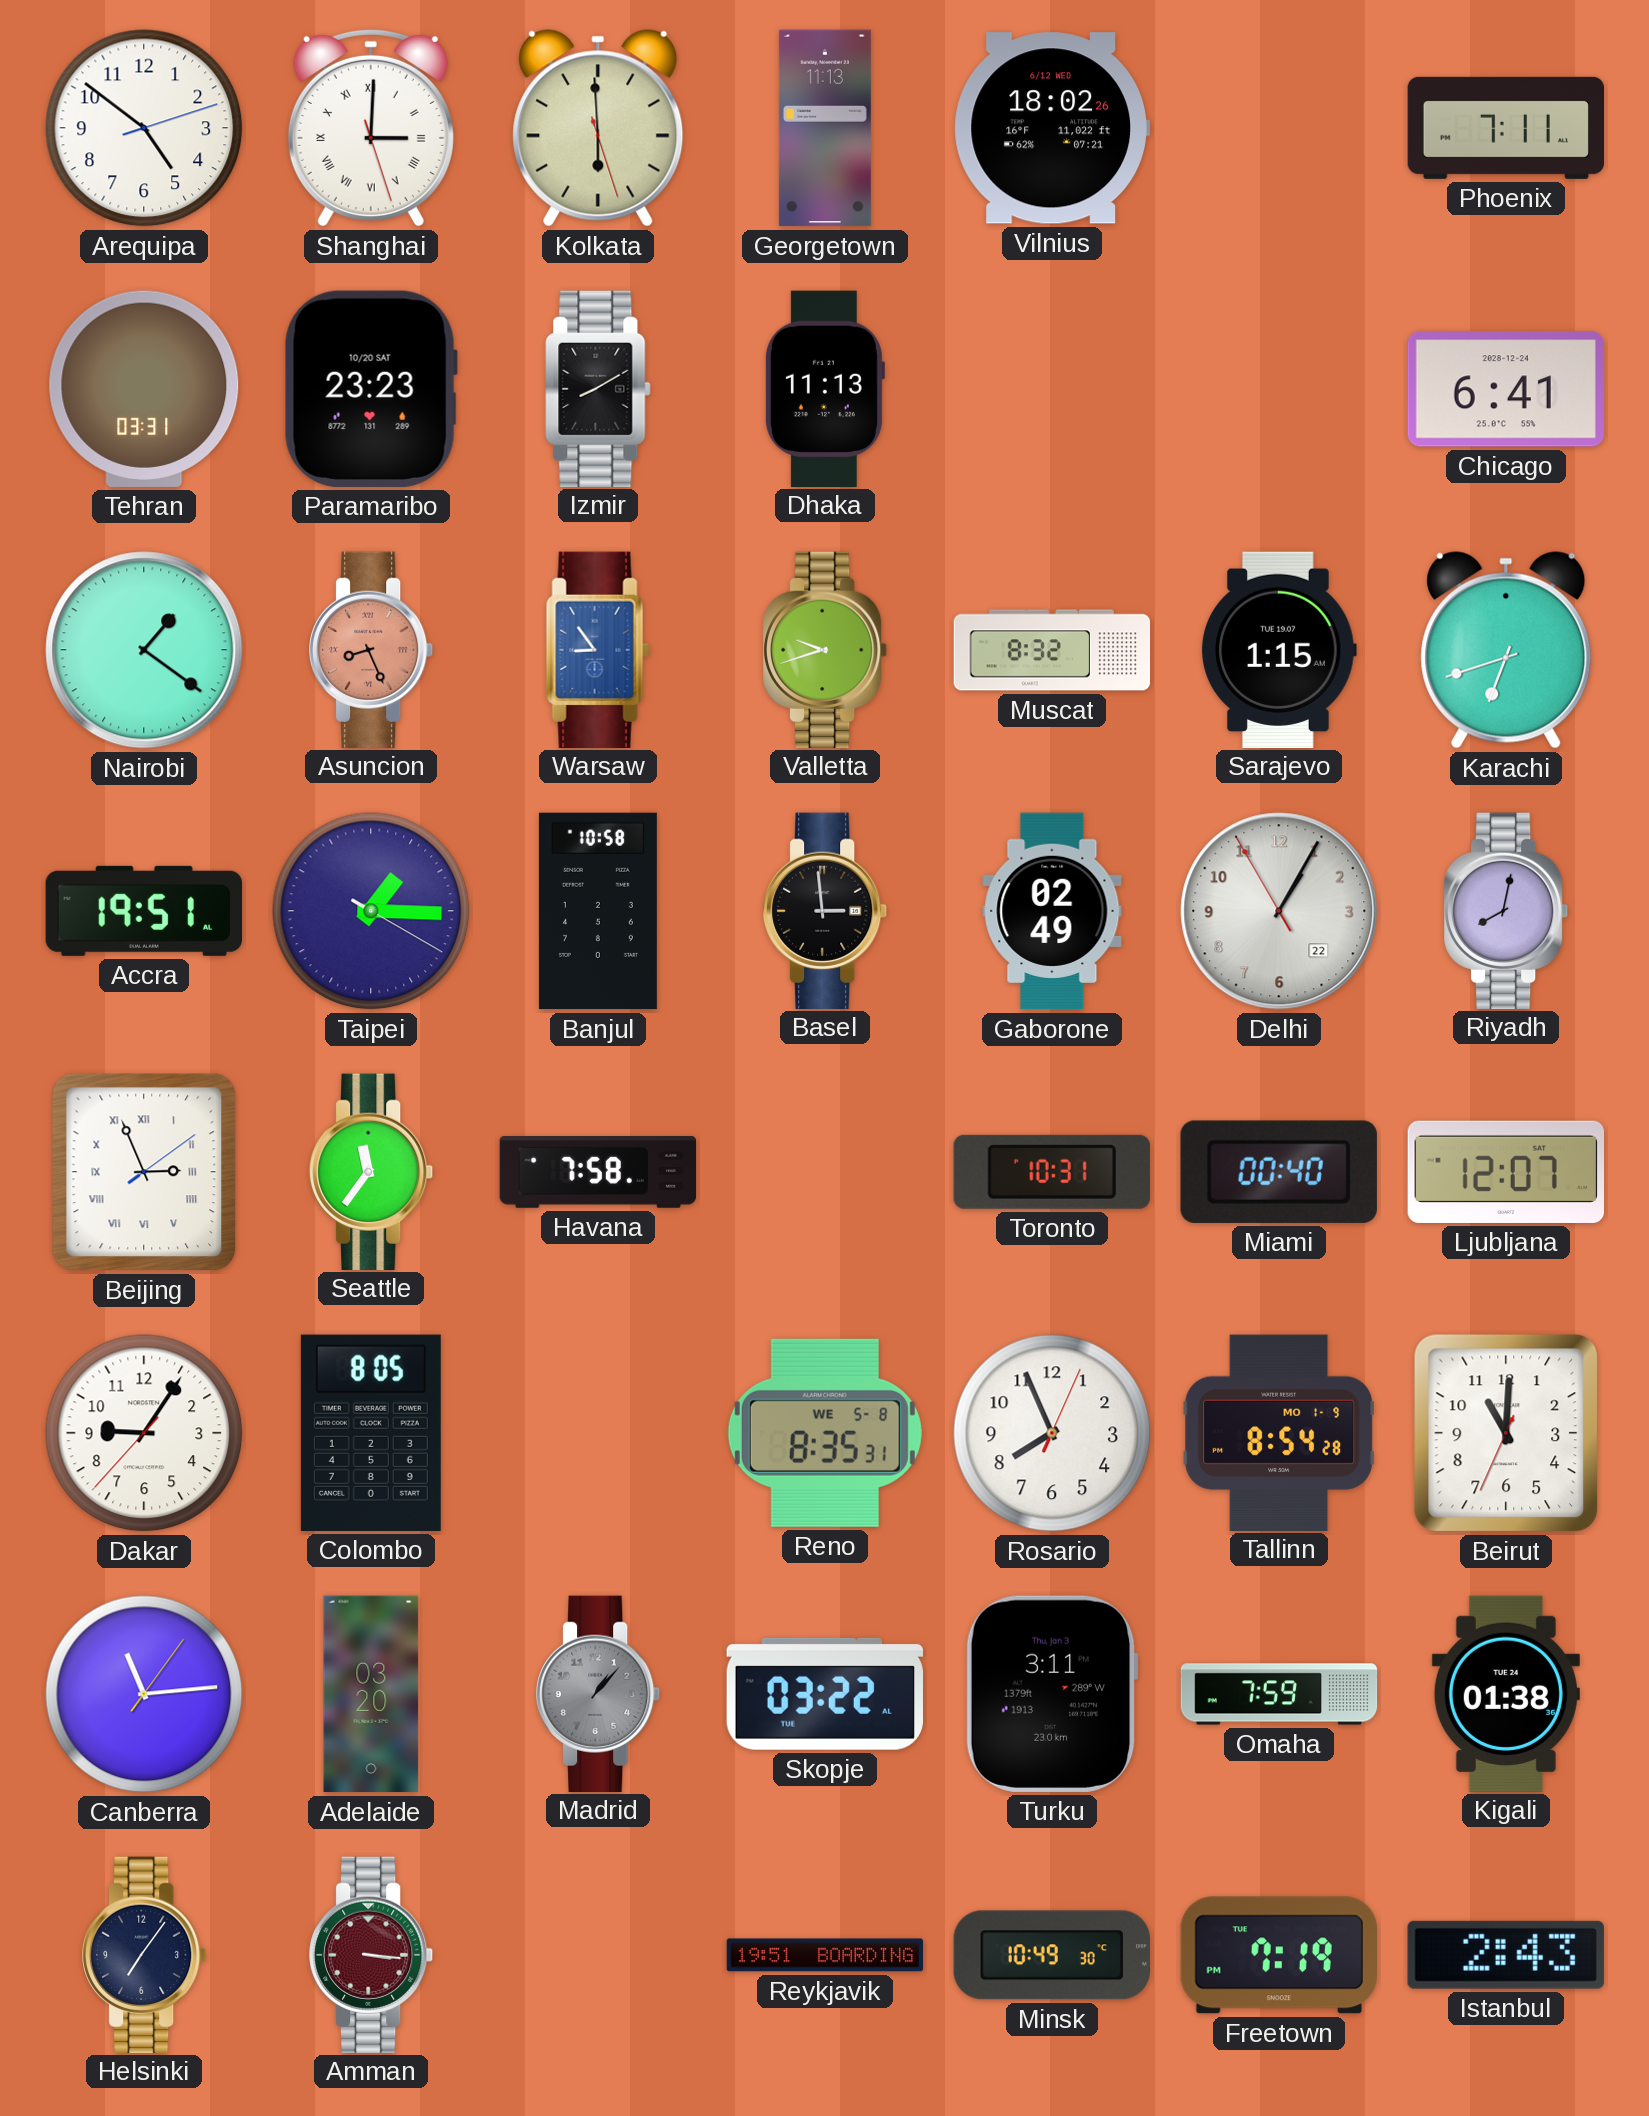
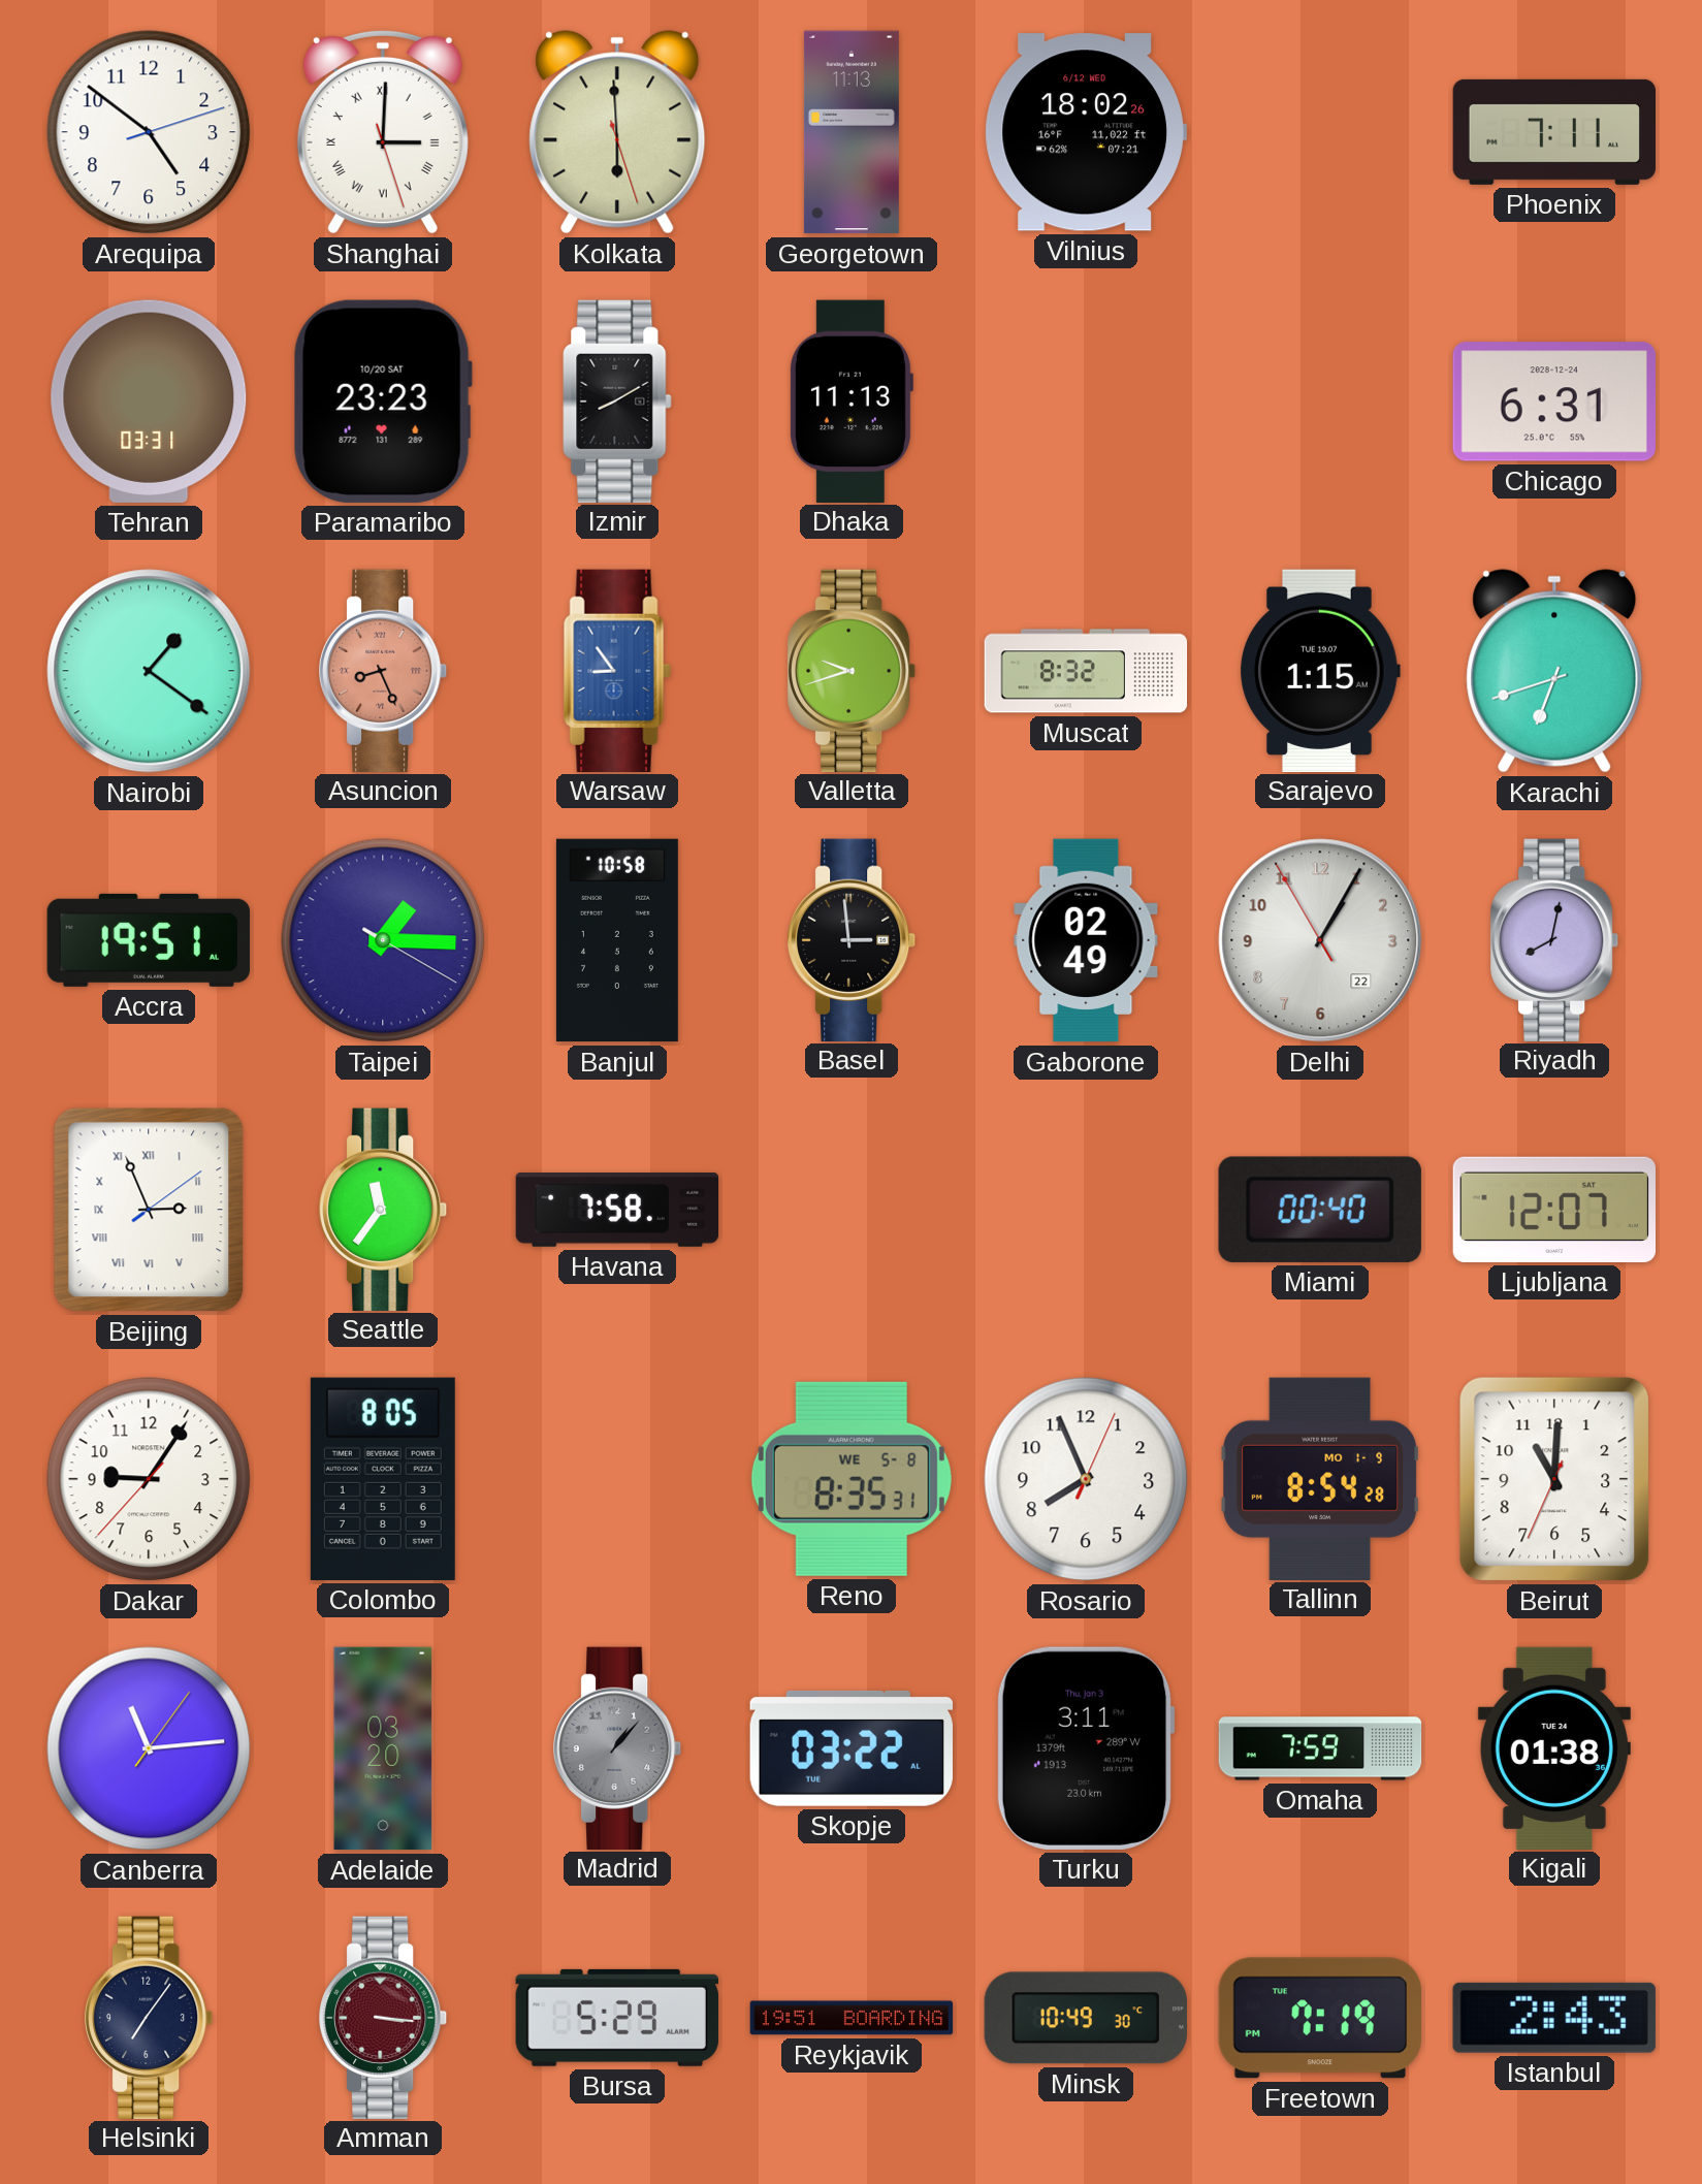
Chicago: 6:41 -> 6:31
Toronto: 10:31 -> none
Bursa: none -> 5:29
